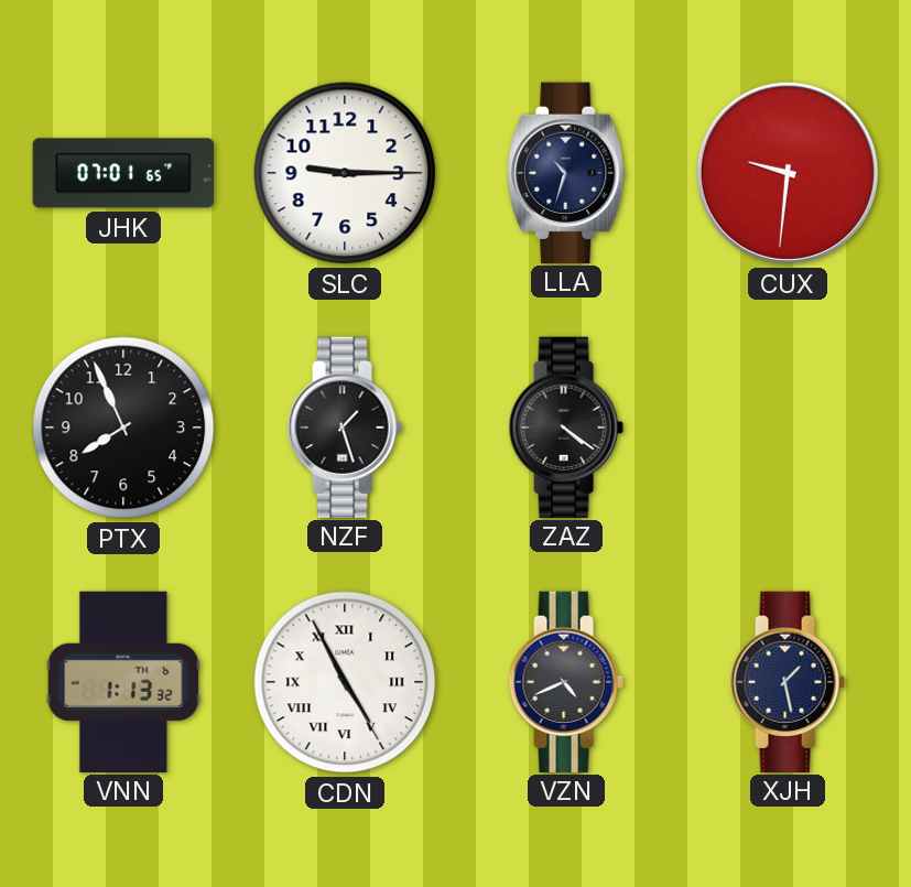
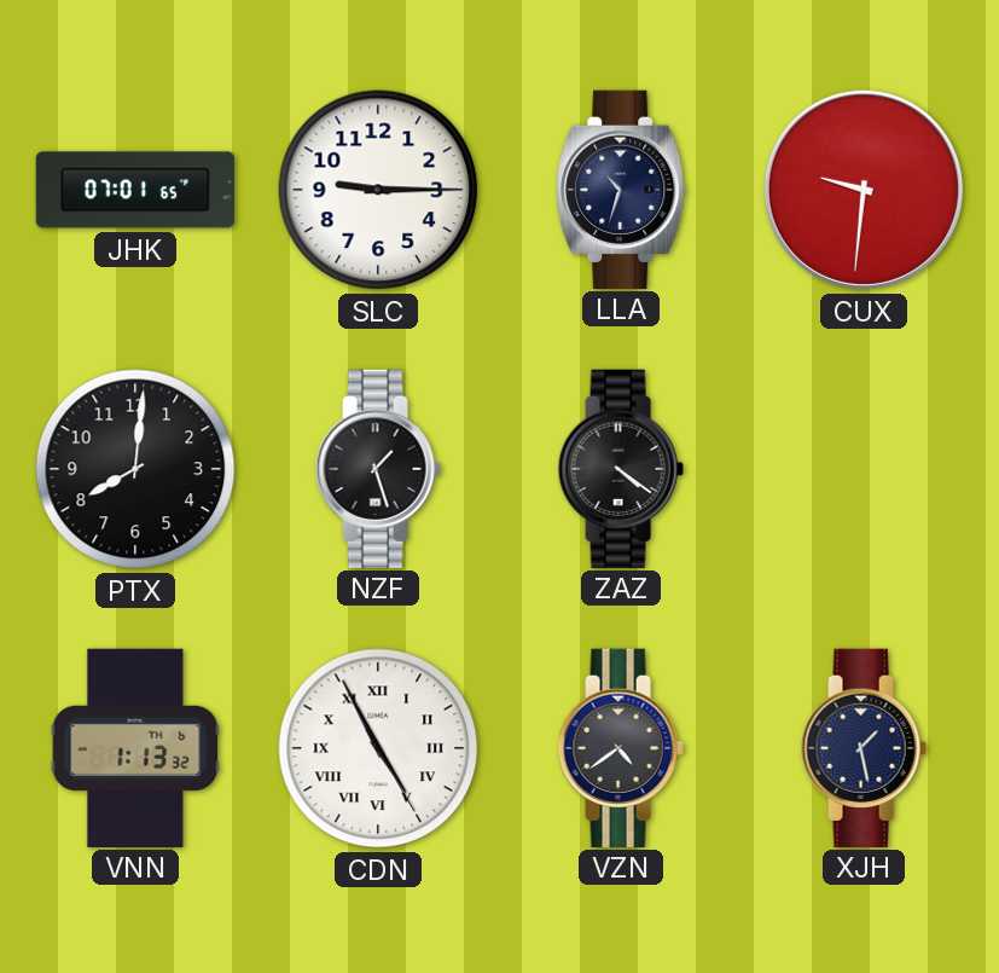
PTX: 7:56 -> 8:01
VZN: 4:41 -> 4:39
